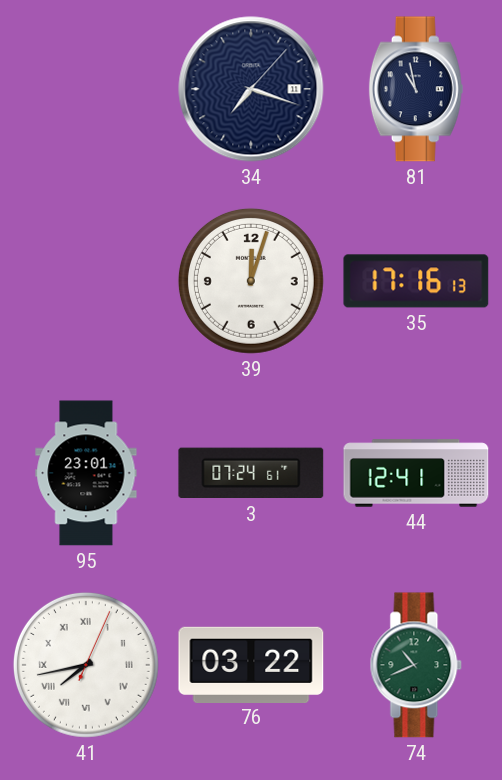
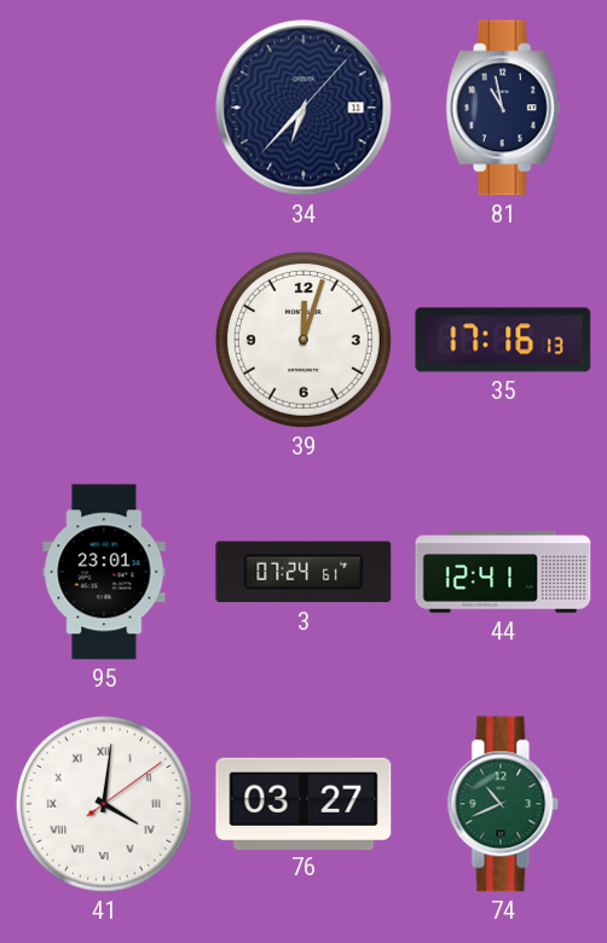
34: 7:18 -> 6:37
41: 7:43 -> 4:01
76: 03:22 -> 03:27
